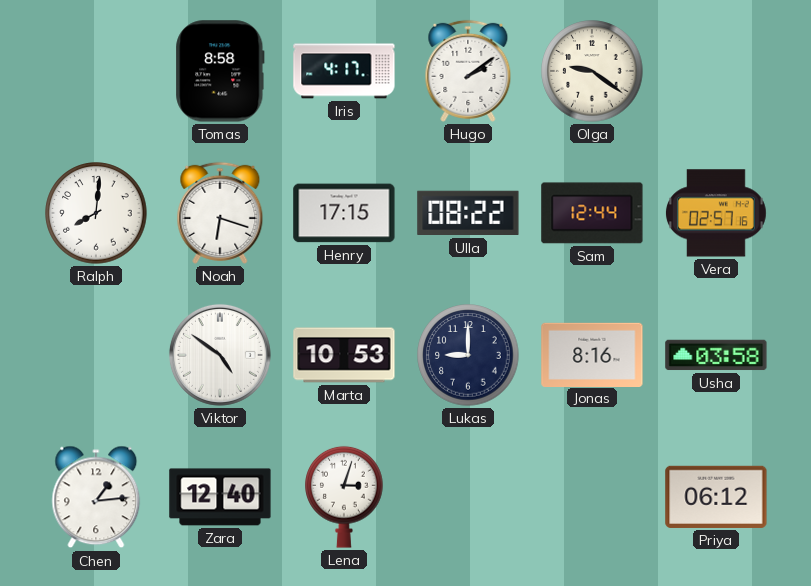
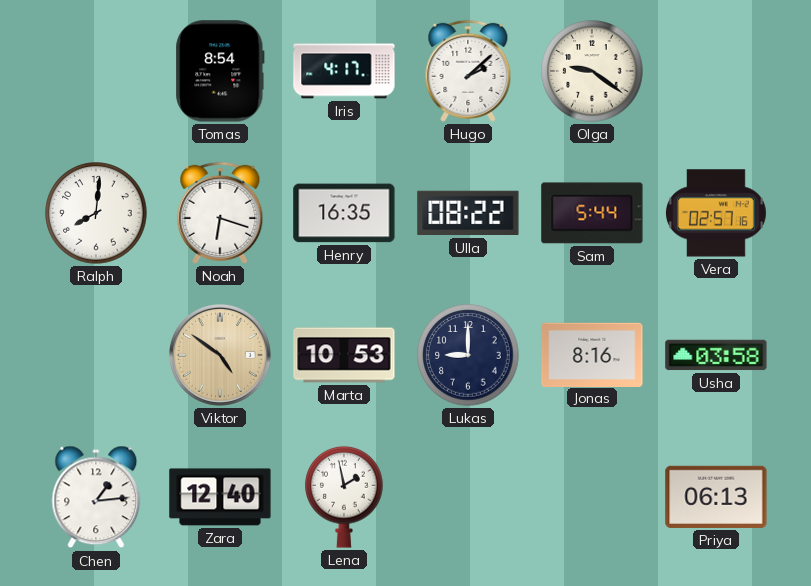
Tomas: 8:58 -> 8:54
Hugo: 2:09 -> 2:08
Henry: 17:15 -> 16:35
Sam: 12:44 -> 5:44
Viktor dial: white -> champagne
Lena: 3:03 -> 1:58
Priya: 06:12 -> 06:13
